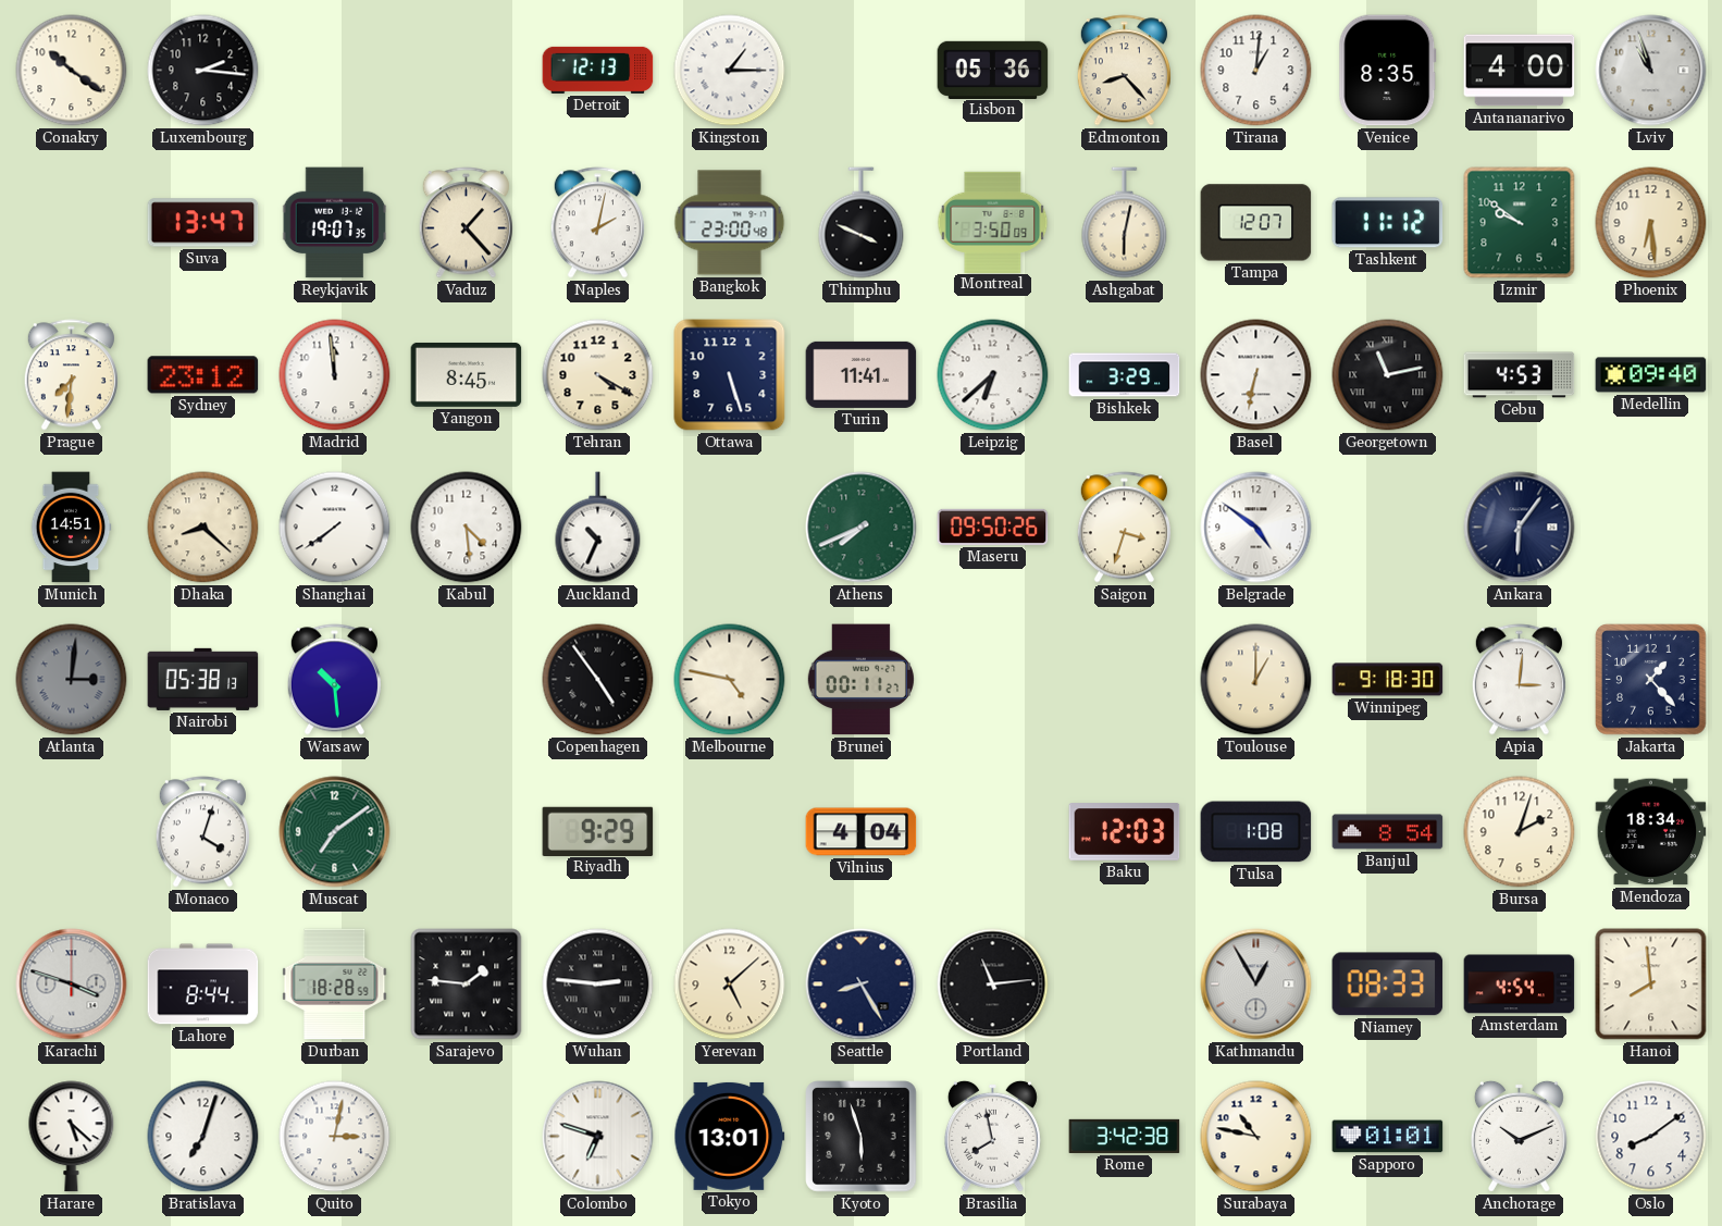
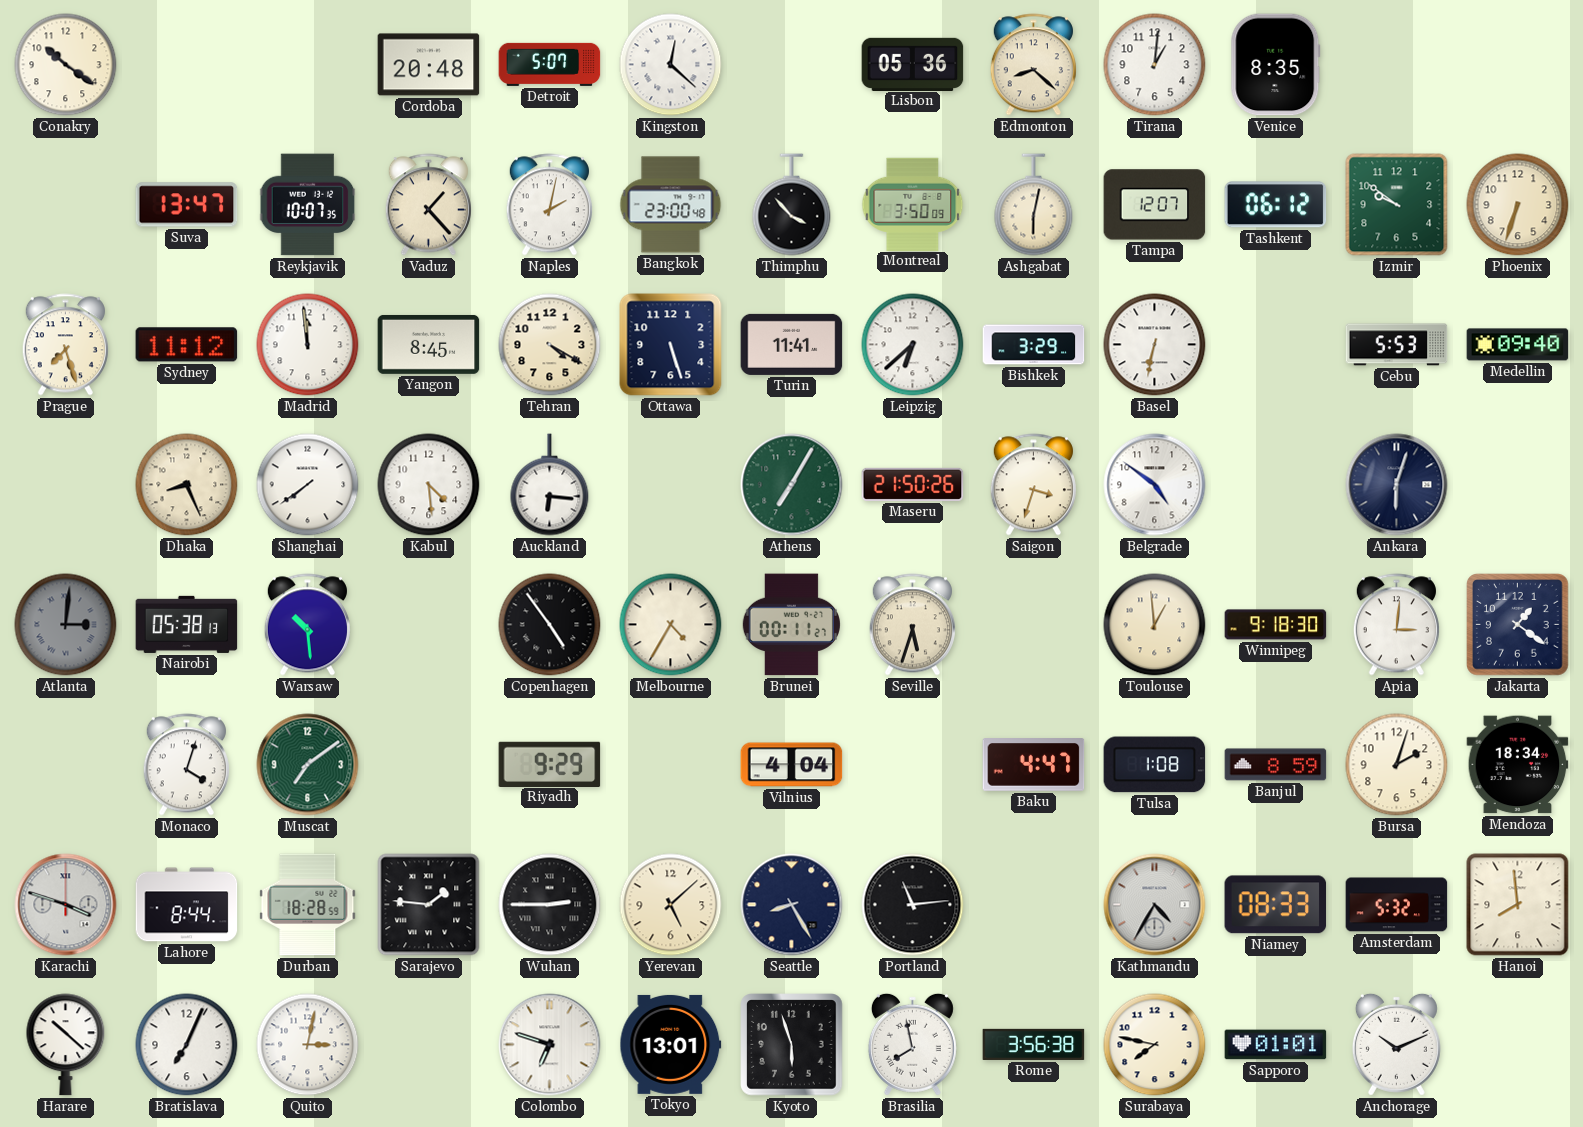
Luxembourg: 2:16 -> none
Cordoba: none -> 20:48
Detroit: 12:13 -> 5:07
Kingston: 1:15 -> 12:22
Edmonton: 8:23 -> 8:22
Antananarivo: 4:00 -> none
Lviv: 10:57 -> none
Reykjavik: 19:07 -> 10:07
Thimphu: 3:49 -> 3:53
Tashkent: 11:12 -> 06:12
Phoenix: 6:29 -> 6:33
Prague: 7:31 -> 7:27
Sydney: 23:12 -> 11:12
Georgetown: 11:13 -> none
Cebu: 4:53 -> 5:53
Munich: 14:51 -> none
Dhaka: 8:22 -> 8:26
Auckland: 10:34 -> 6:16
Athens: 7:41 -> 7:05
Maseru: 09:50 -> 21:50
Ankara: 6:06 -> 6:03
Melbourne: 4:47 -> 4:35
Seville: none -> 5:33
Toulouse: 1:00 -> 12:59
Jakarta: 1:23 -> 1:21
Baku: 12:03 -> 4:47
Banjul: 8:54 -> 8:59
Wuhan: 2:46 -> 2:45
Kathmandu: 12:55 -> 4:35
Amsterdam: 4:54 -> 5:32
Harare: 5:22 -> 10:22
Bratislava: 7:03 -> 7:04
Rome: 3:42 -> 3:56
Surabaya: 10:47 -> 7:47
Oslo: 8:09 -> none
